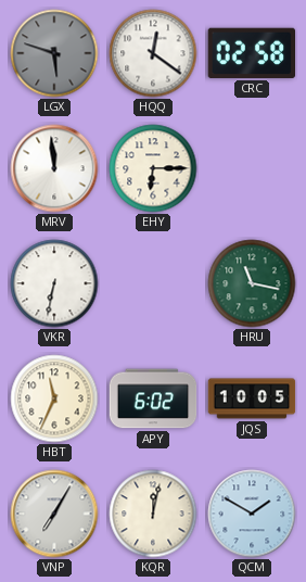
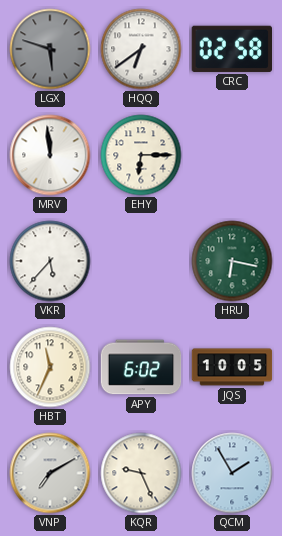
HQQ: 12:21 -> 6:39
VKR: 6:32 -> 5:37
HRU: 11:17 -> 6:17
VNP: 7:05 -> 7:10
KQR: 12:02 -> 9:26
QCM: 1:50 -> 1:55
